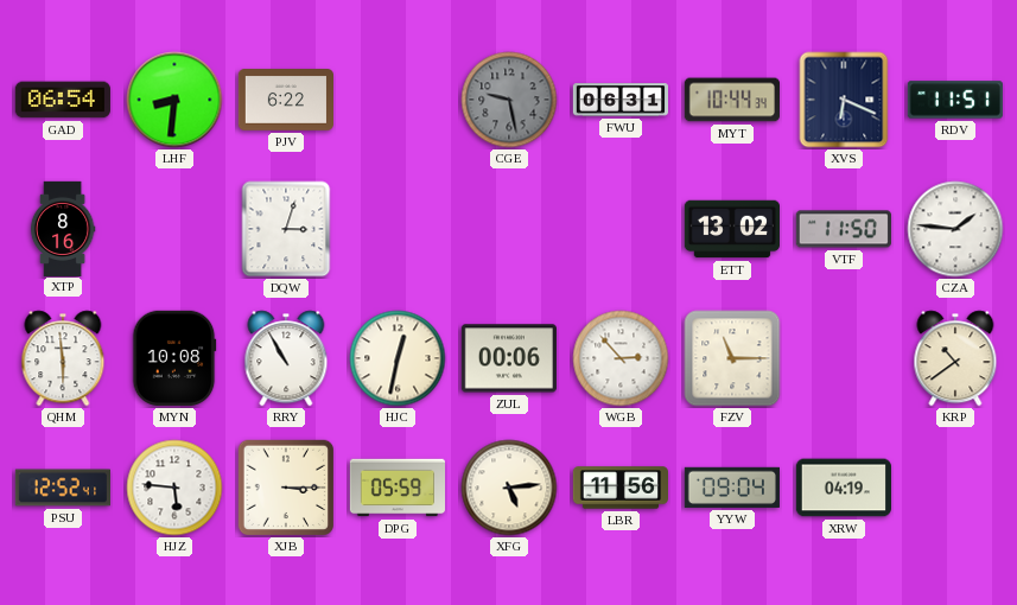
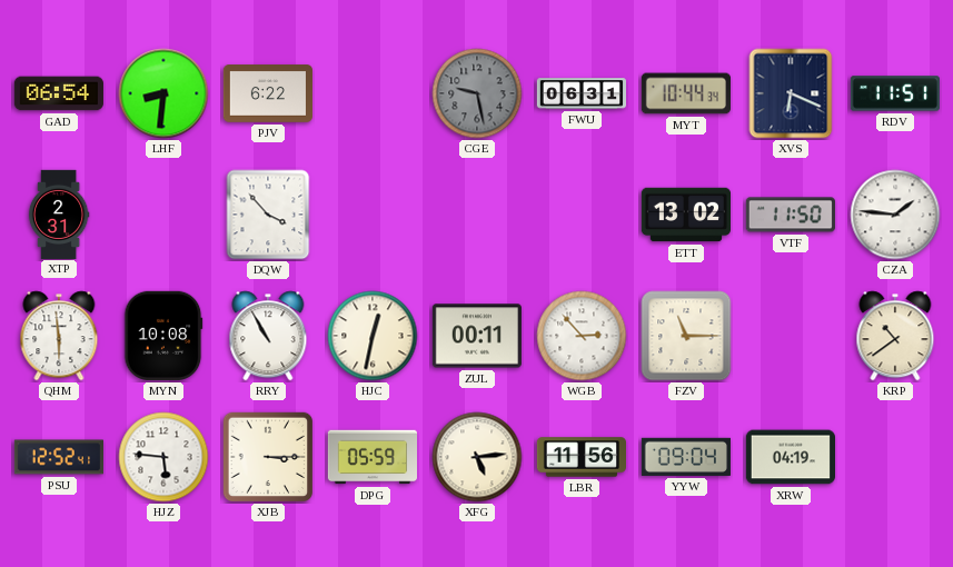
XTP: 8:16 -> 2:31
DQW: 3:03 -> 3:53
ZUL: 00:06 -> 00:11
